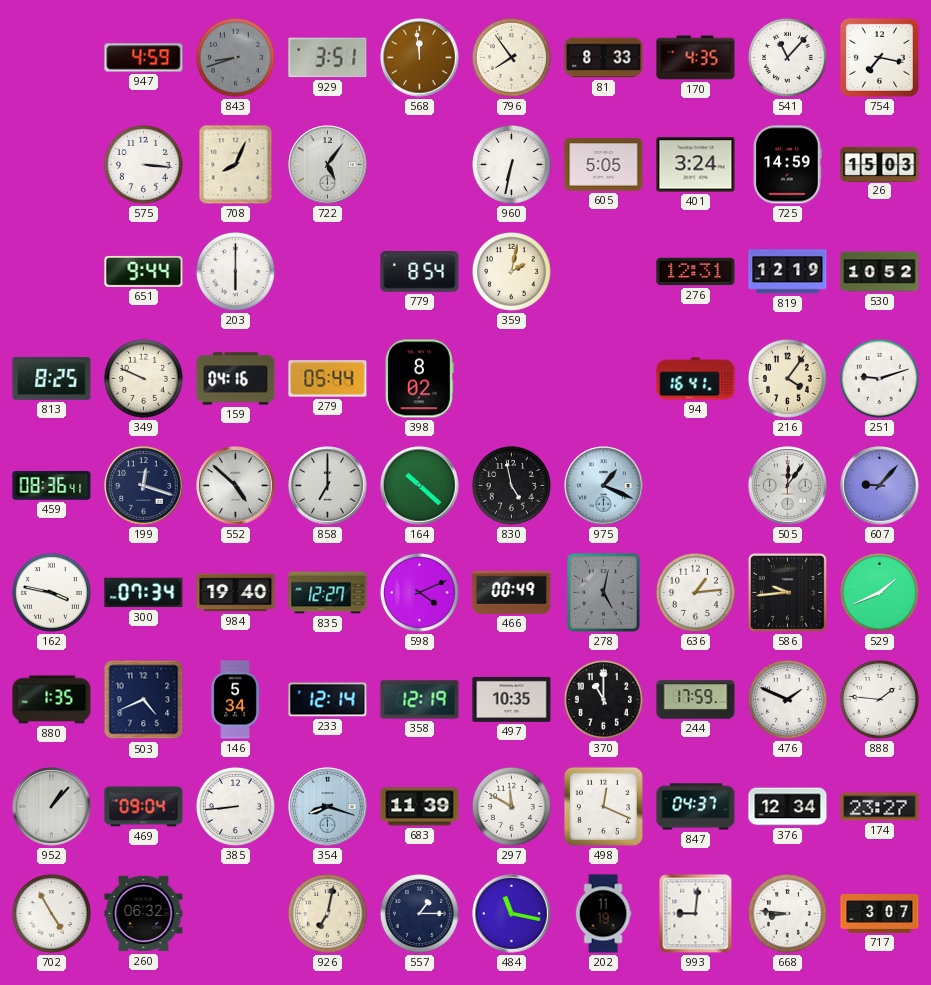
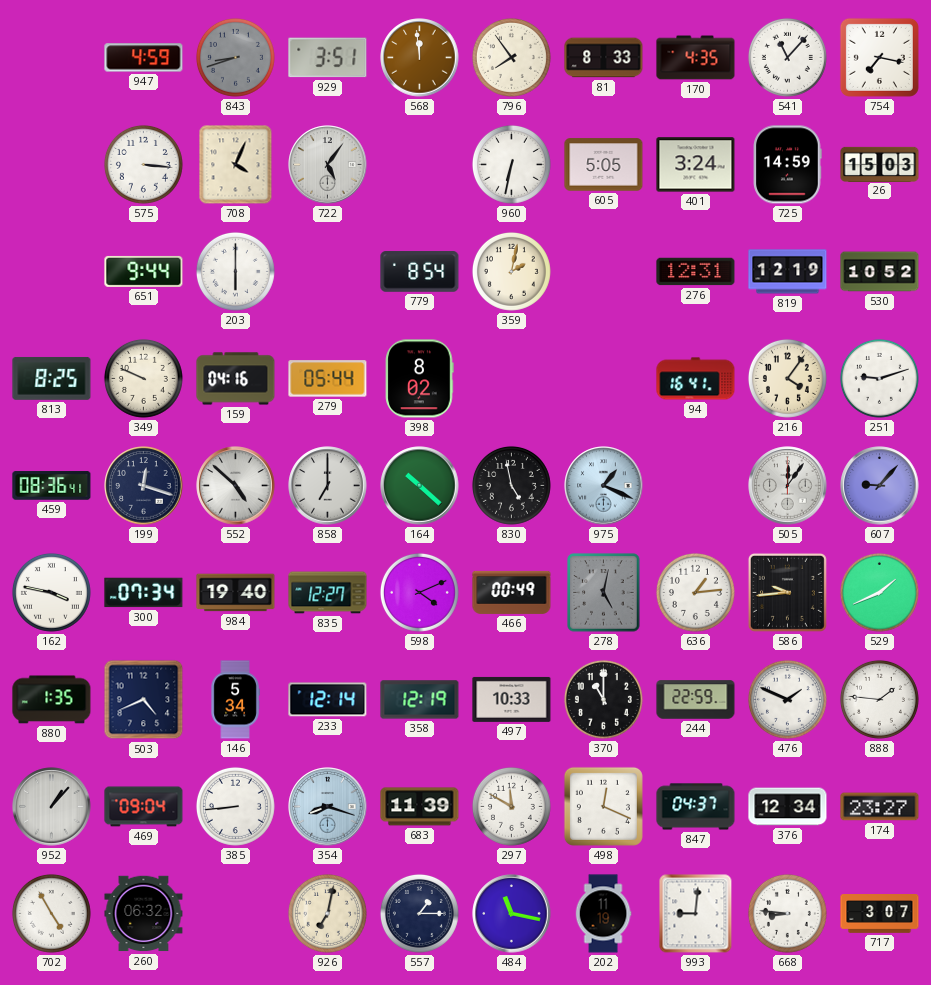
708: 8:04 -> 4:04
497: 10:35 -> 10:33
244: 17:59 -> 22:59
